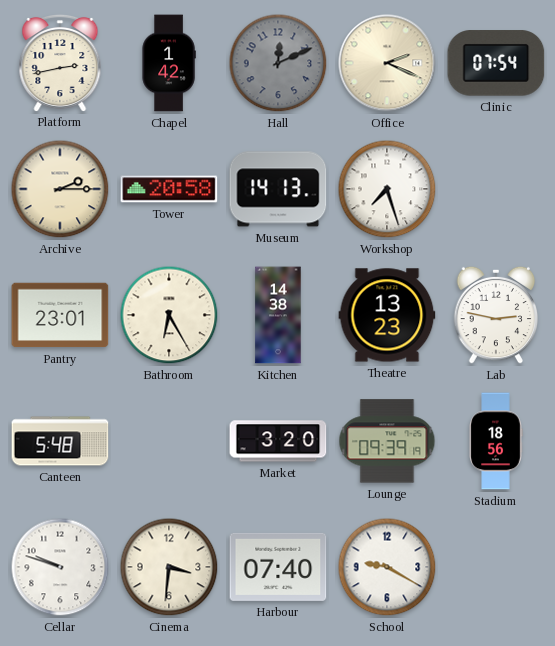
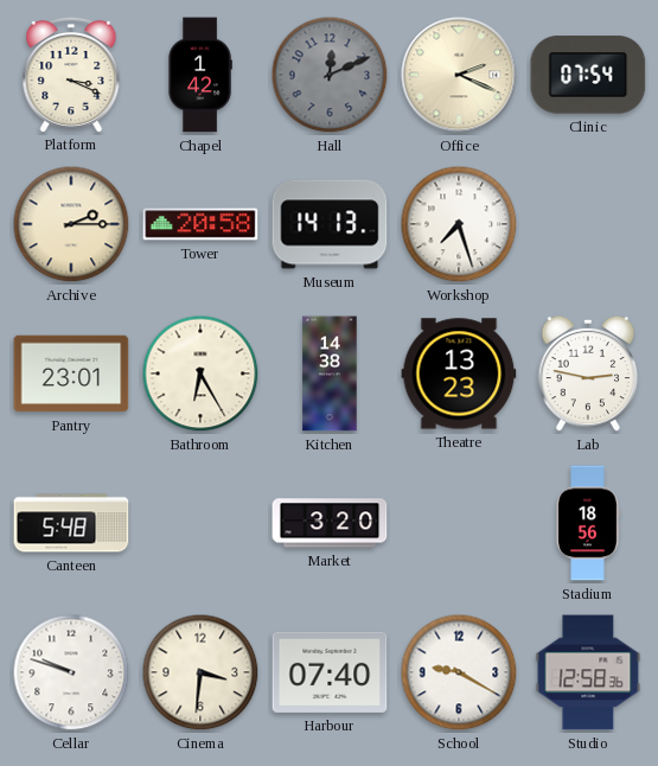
Platform: 2:43 -> 3:19
Lounge: 09:39 -> none
Studio: none -> 12:58
